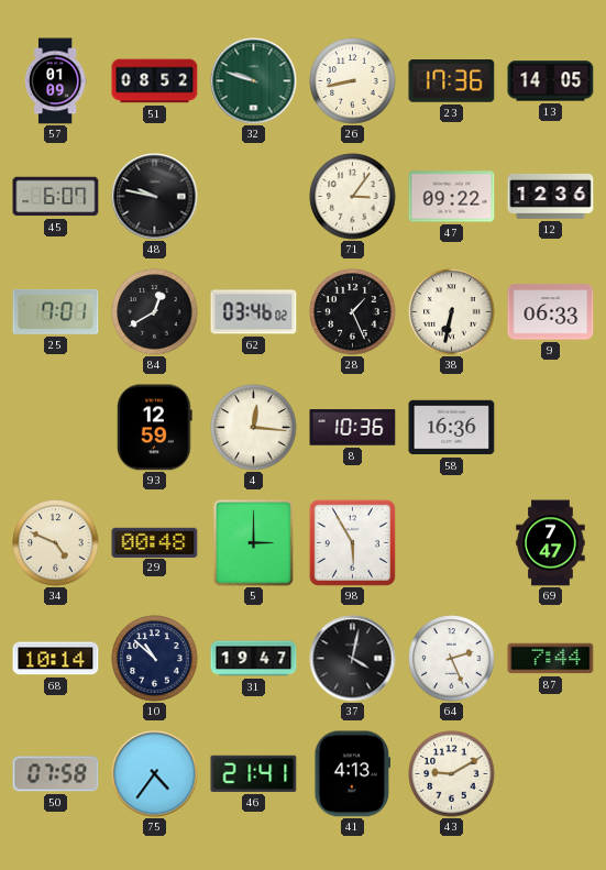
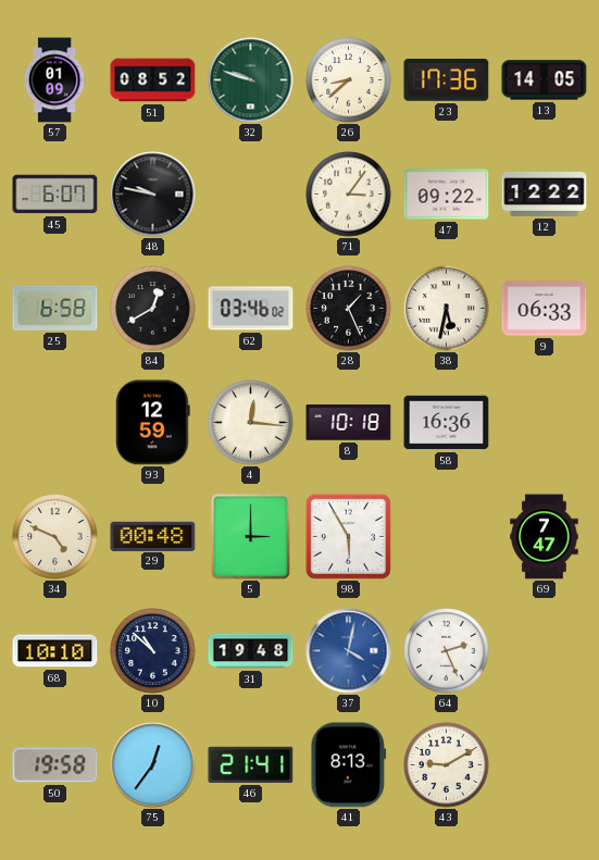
26: 8:43 -> 8:38
12: 12:36 -> 12:22
25: 7:01 -> 6:58
38: 6:32 -> 5:32
8: 10:36 -> 10:18
68: 10:14 -> 10:10
31: 19:47 -> 19:48
37 dial: black -> blue
87: 7:44 -> none
50: 07:58 -> 19:58
75: 4:36 -> 12:36
41: 4:13 -> 8:13
